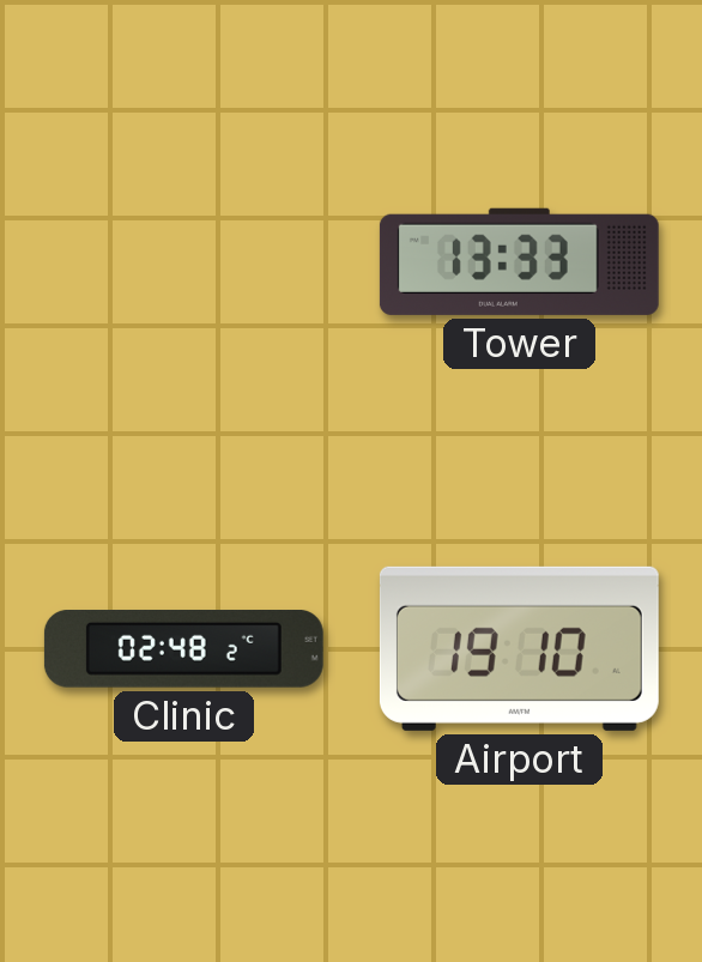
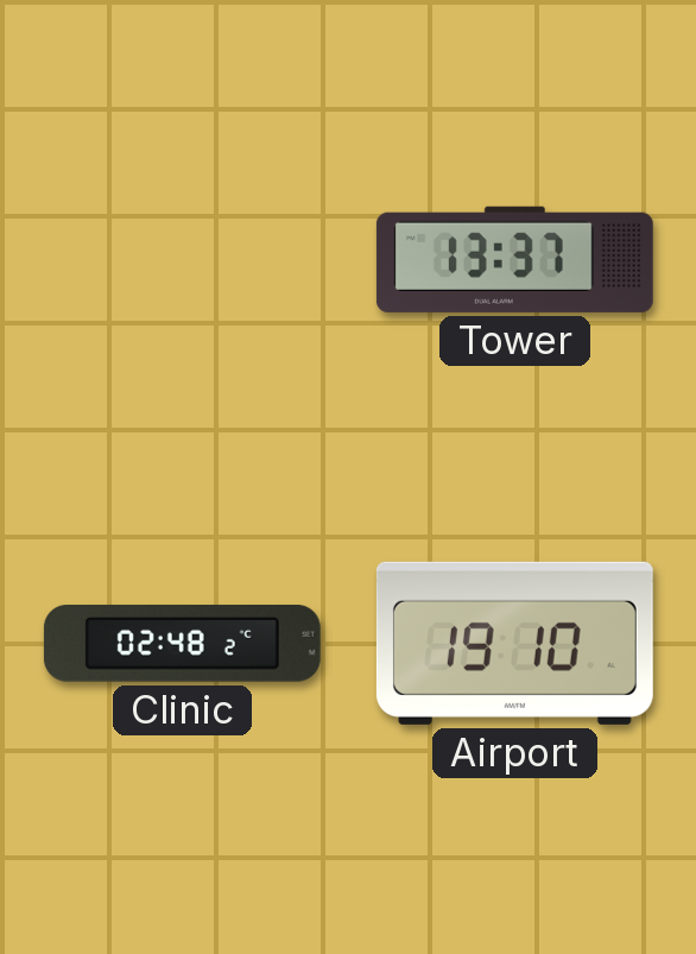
Tower: 13:33 -> 13:37
